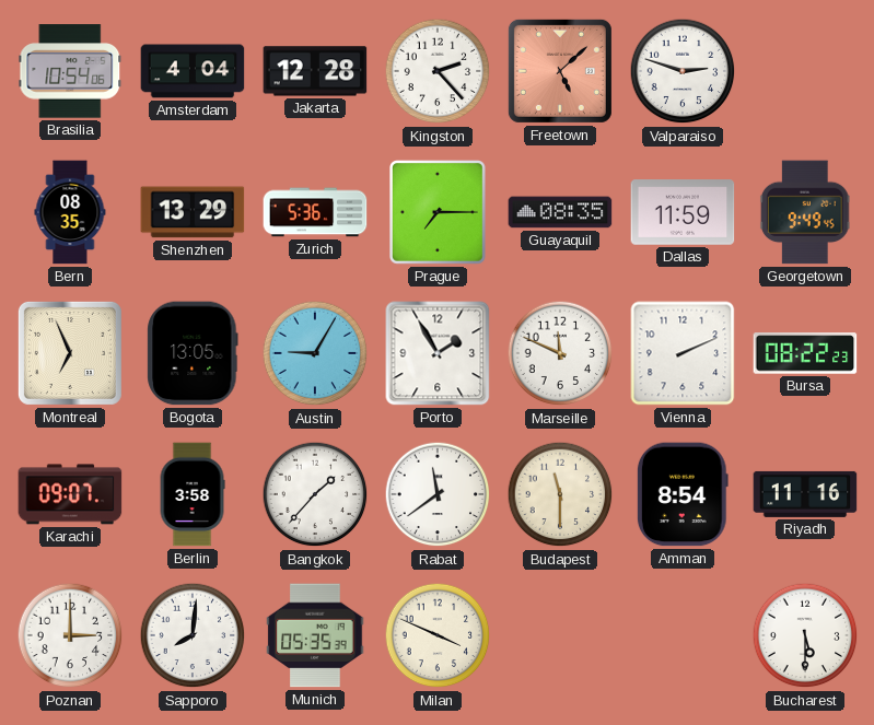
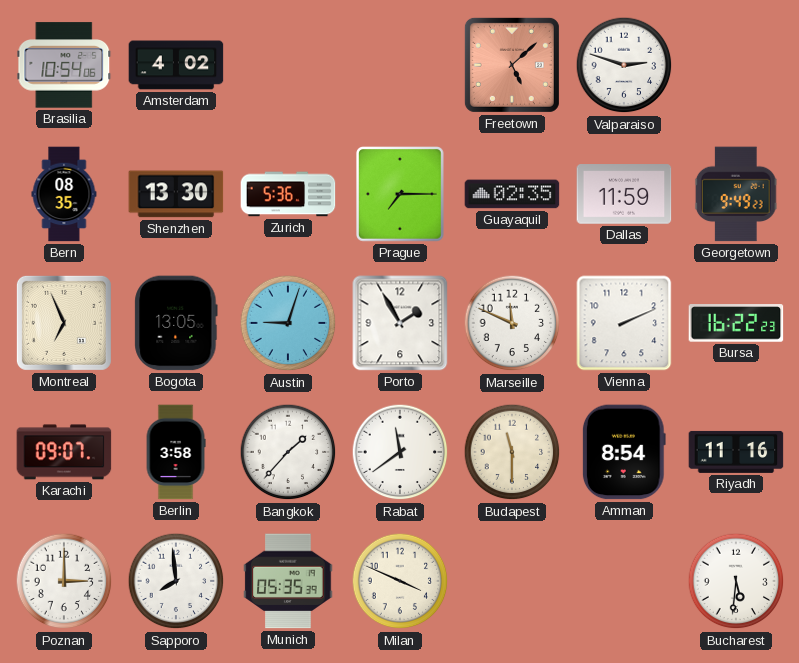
Amsterdam: 4:04 -> 4:02
Jakarta: 12:28 -> none
Kingston: 2:23 -> none
Shenzhen: 13:29 -> 13:30
Guayaquil: 08:35 -> 02:35
Georgetown: 9:49:45 -> 9:49:23
Austin: 9:05 -> 9:03
Bursa: 08:22 -> 16:22
Sapporo: 8:01 -> 7:59
Bucharest: 5:30 -> 5:31
